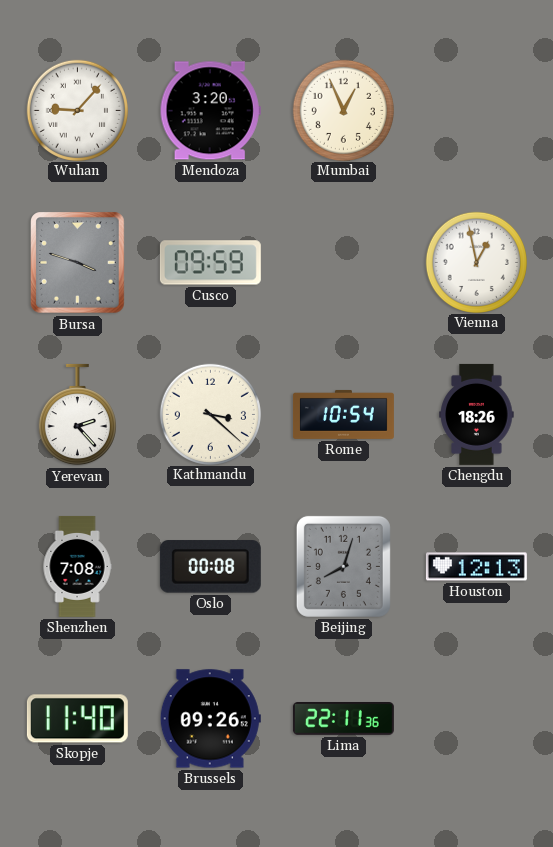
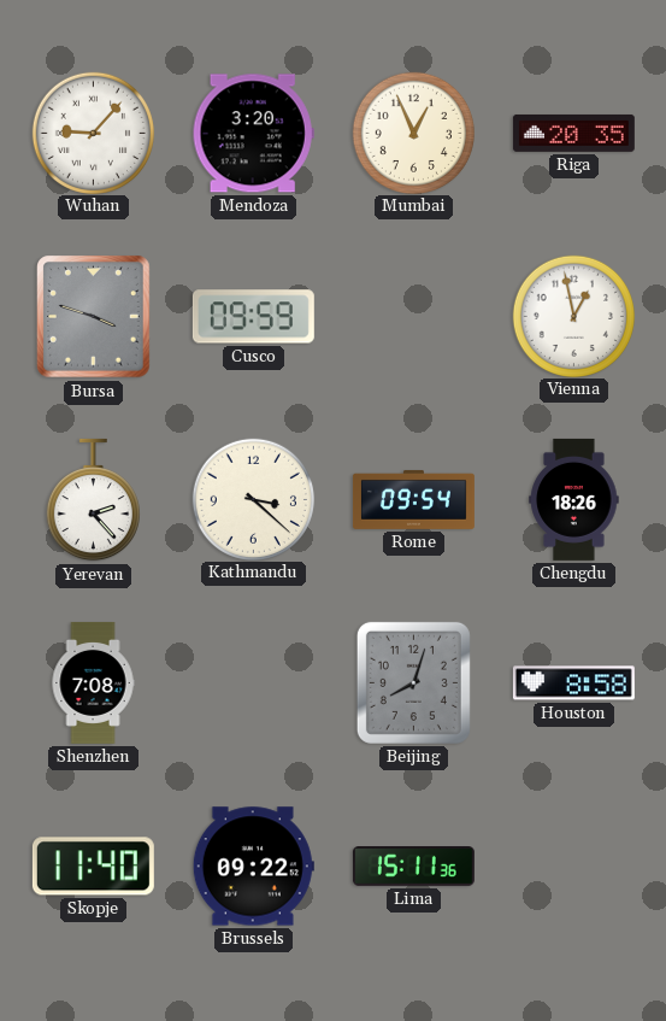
Riga: none -> 20:35
Rome: 10:54 -> 09:54
Oslo: 00:08 -> none
Houston: 12:13 -> 8:58
Brussels: 09:26 -> 09:22
Lima: 22:11 -> 15:11
